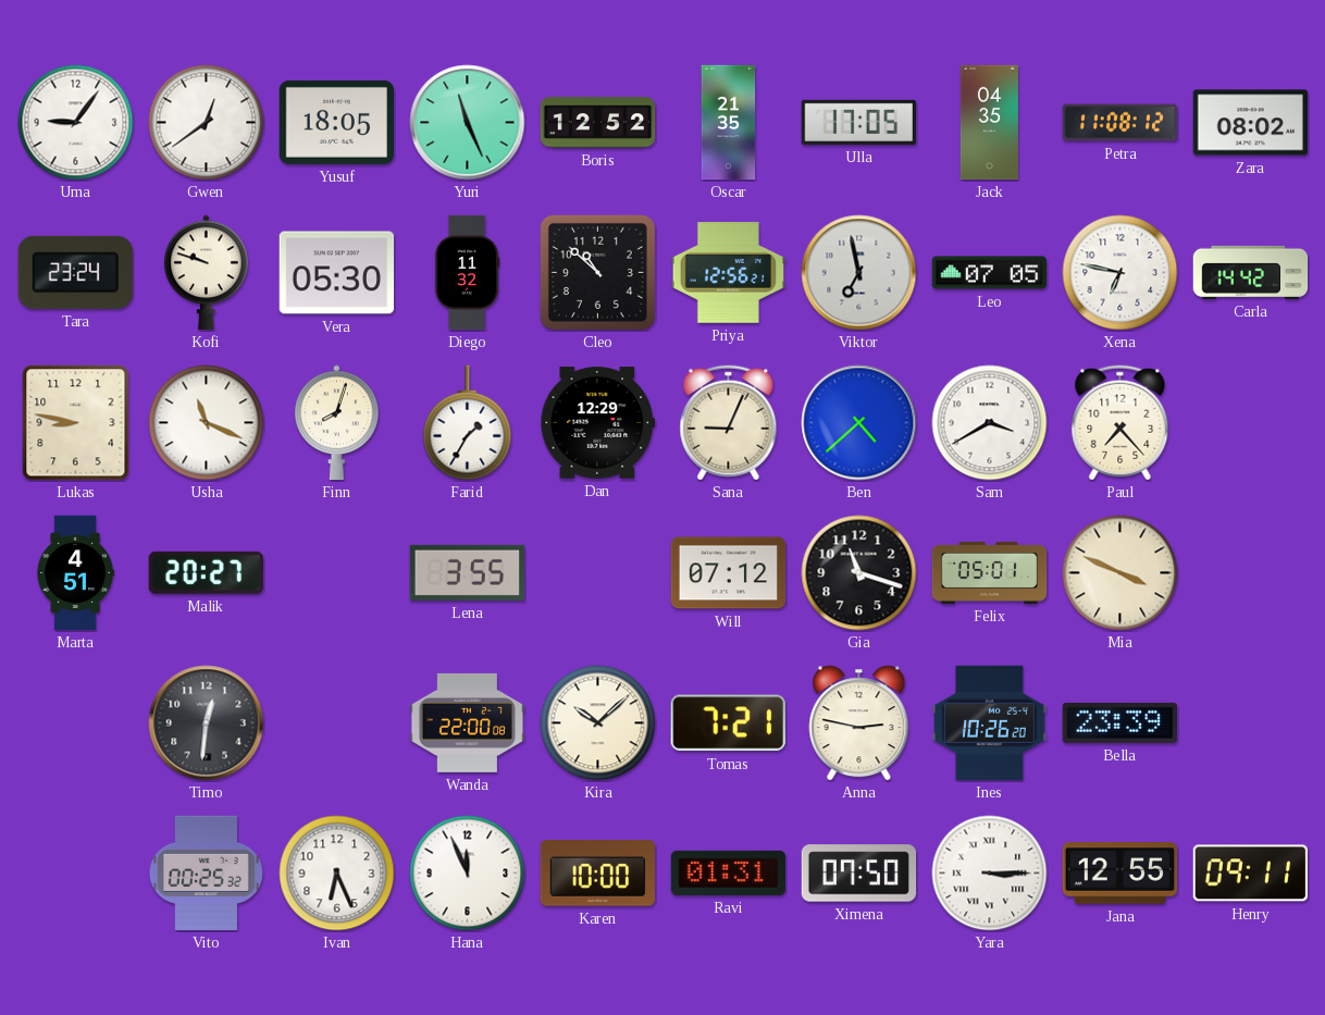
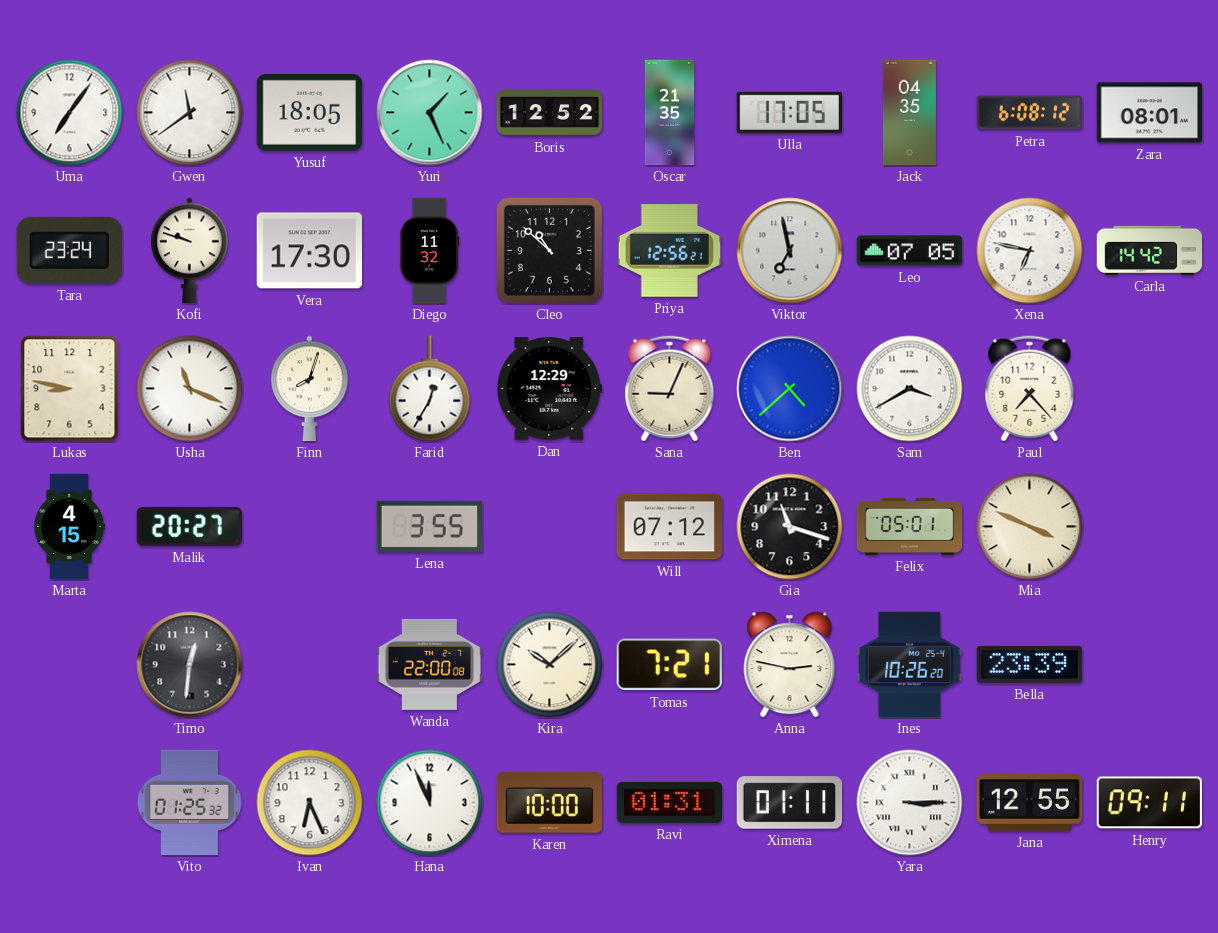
Uma: 9:06 -> 7:06
Gwen: 12:39 -> 11:39
Yuri: 11:26 -> 1:26
Petra: 11:08 -> 6:08
Zara: 08:02 -> 08:01
Vera: 05:30 -> 17:30
Farid: 1:35 -> 12:35
Marta: 4:51 -> 4:15
Vito: 00:25 -> 01:25
Ximena: 07:50 -> 01:11
